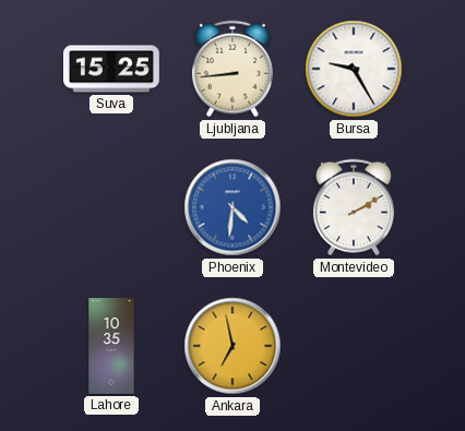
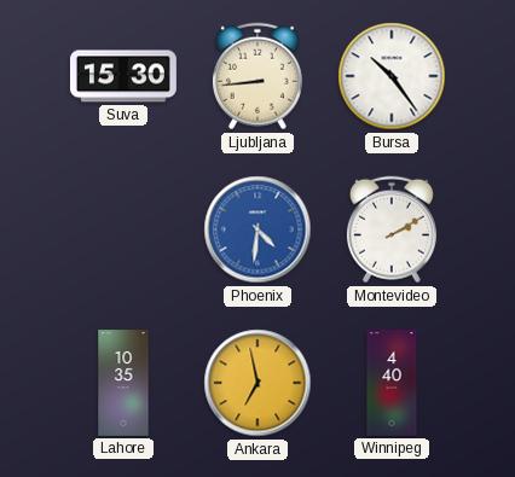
Suva: 15:25 -> 15:30
Bursa: 9:25 -> 10:24
Winnipeg: none -> 4:40
